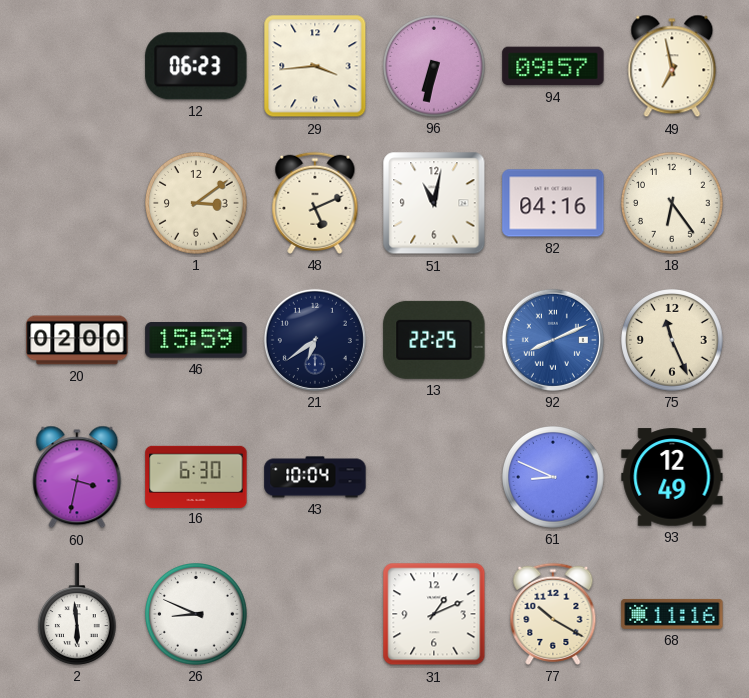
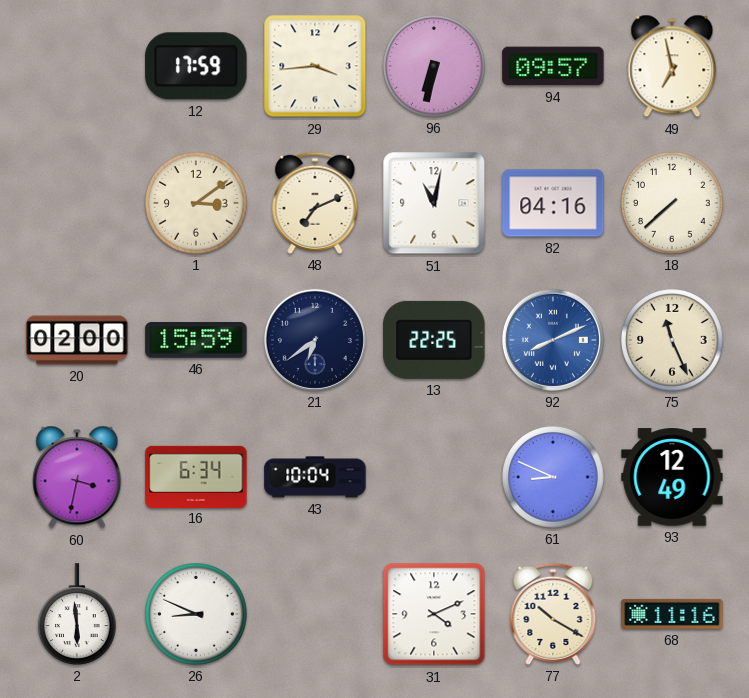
12: 06:23 -> 17:59
48: 5:11 -> 7:11
18: 6:24 -> 7:38
16: 6:30 -> 6:34
31: 1:11 -> 4:11
